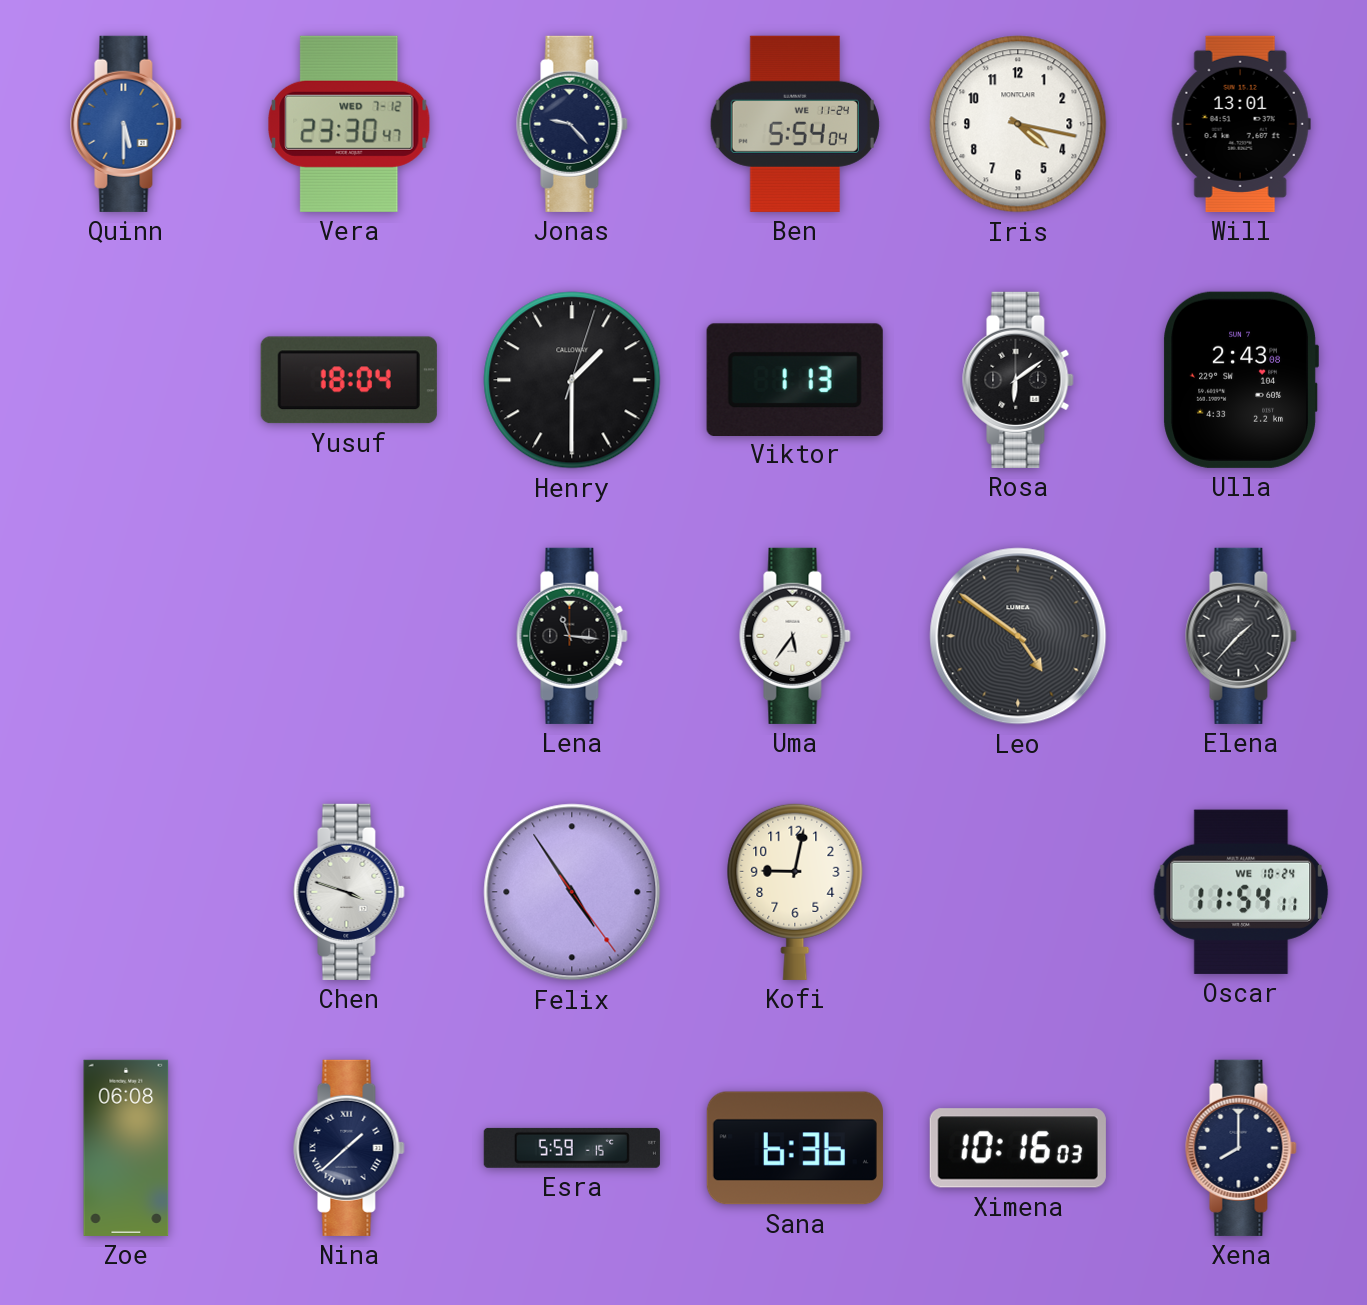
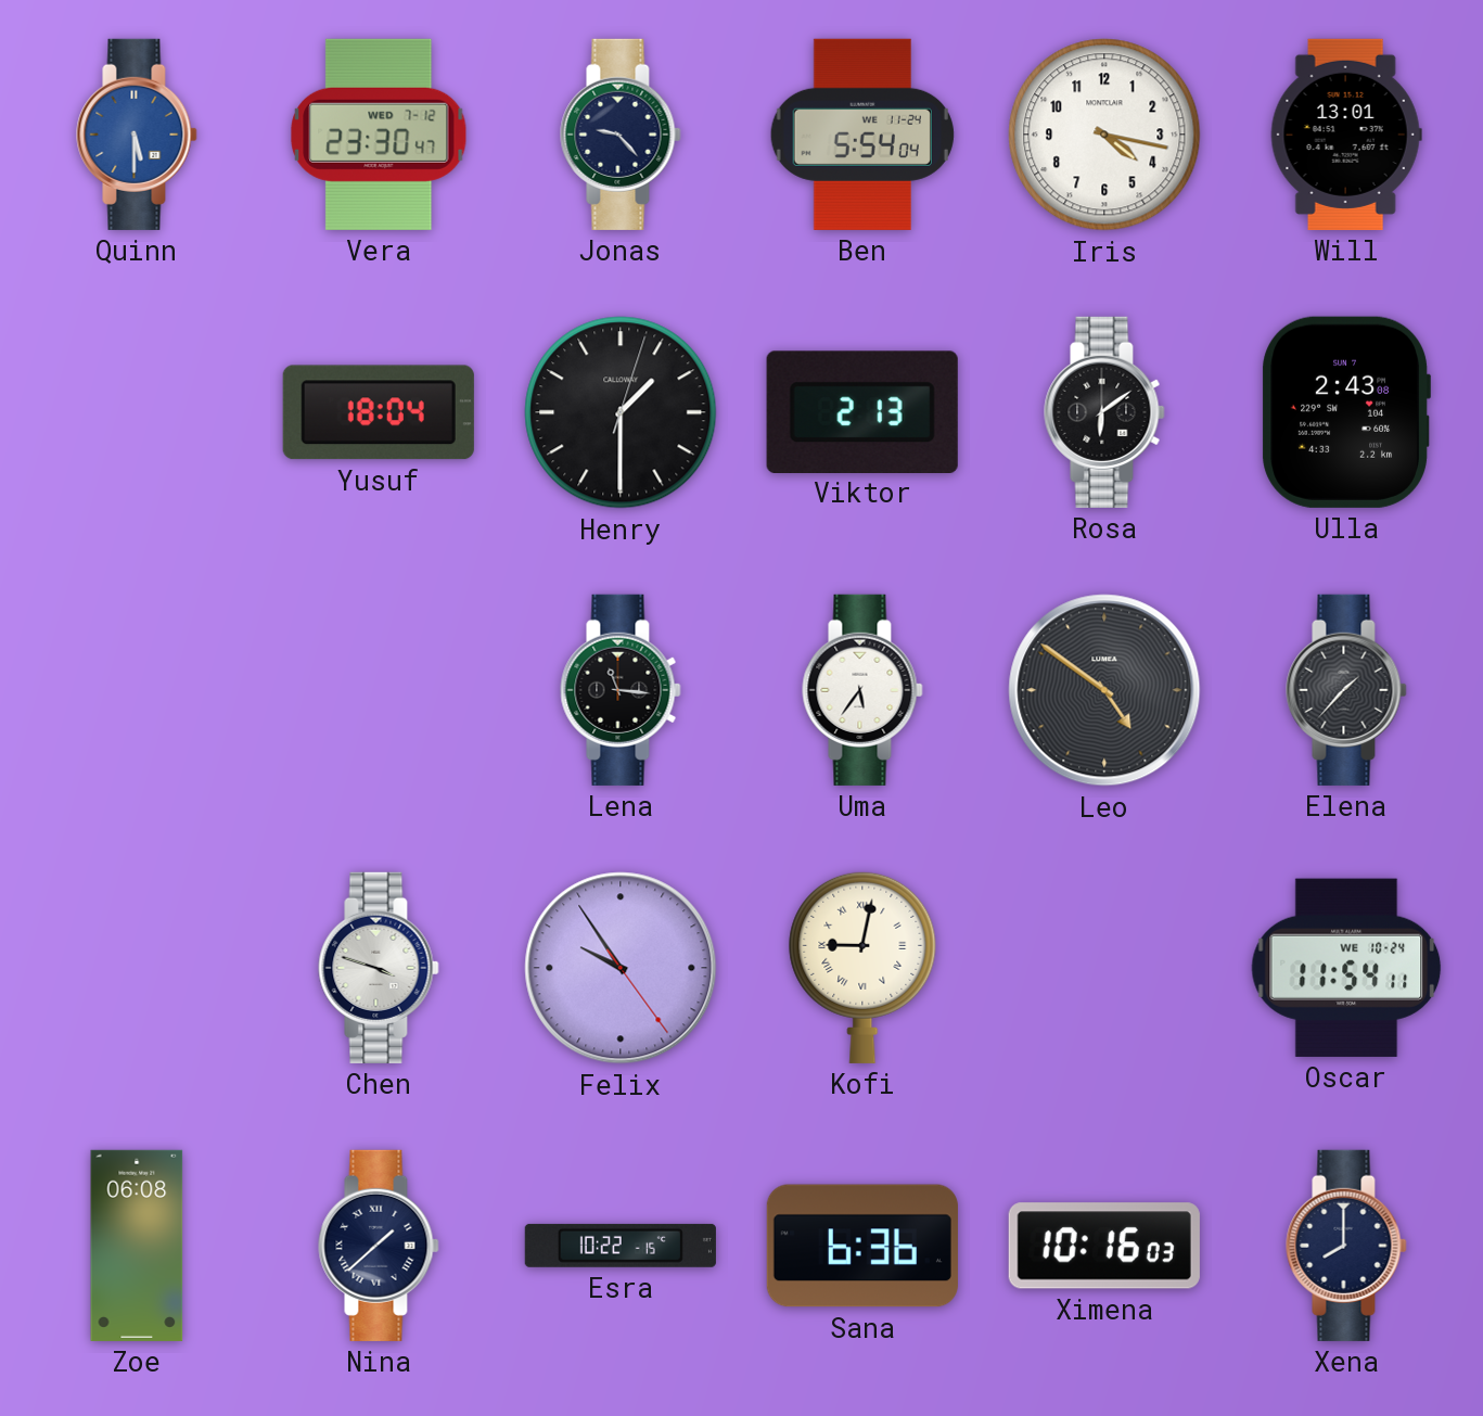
Viktor: 1:13 -> 2:13
Felix: 4:54 -> 9:54
Kofi numerals: Arabic -> Roman
Esra: 5:59 -> 10:22
